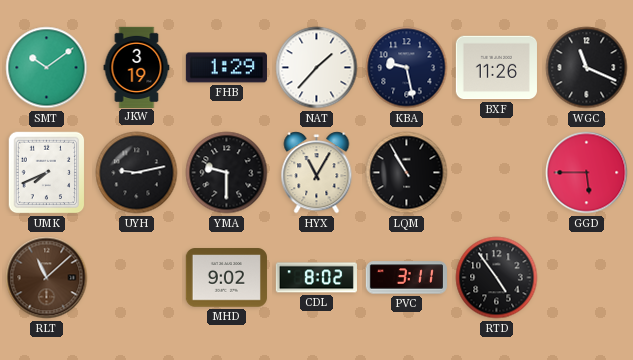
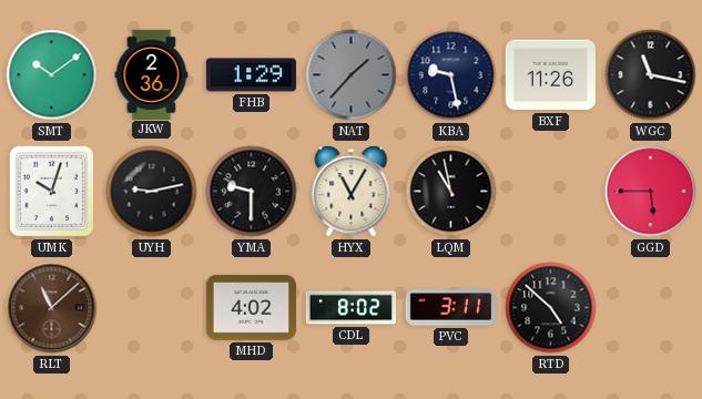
JKW: 3:19 -> 2:36
NAT dial: white -> grey
WGC: 11:19 -> 11:17
UMK: 7:41 -> 10:03
LQM: 10:55 -> 10:58
MHD: 9:02 -> 4:02
RTD: 4:54 -> 4:52
